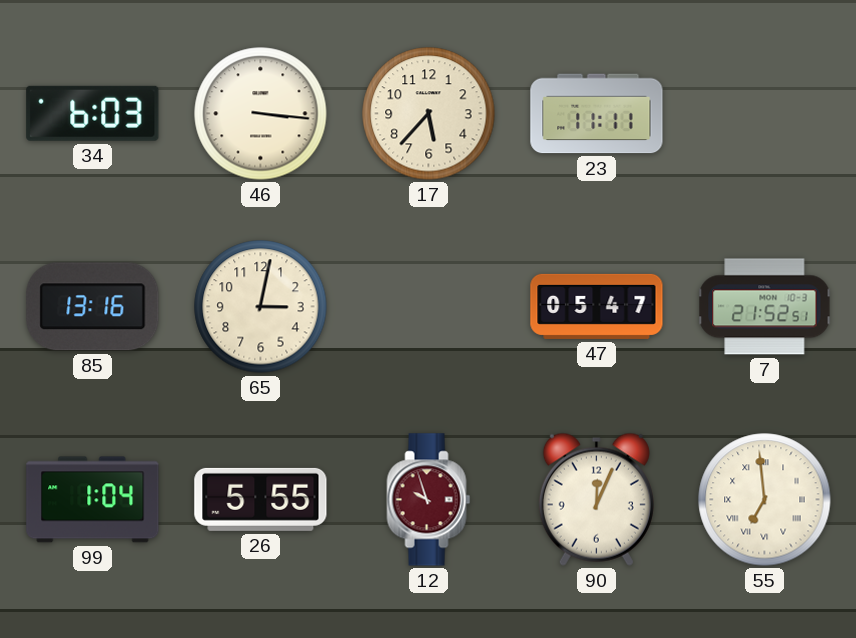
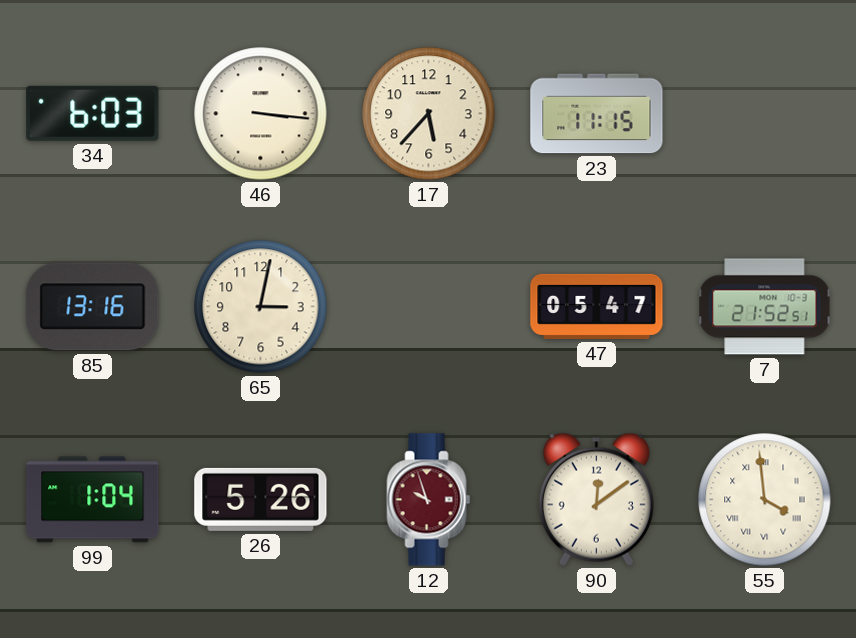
23: 11:11 -> 11:15
26: 5:55 -> 5:26
90: 12:04 -> 12:09
55: 6:59 -> 3:59
